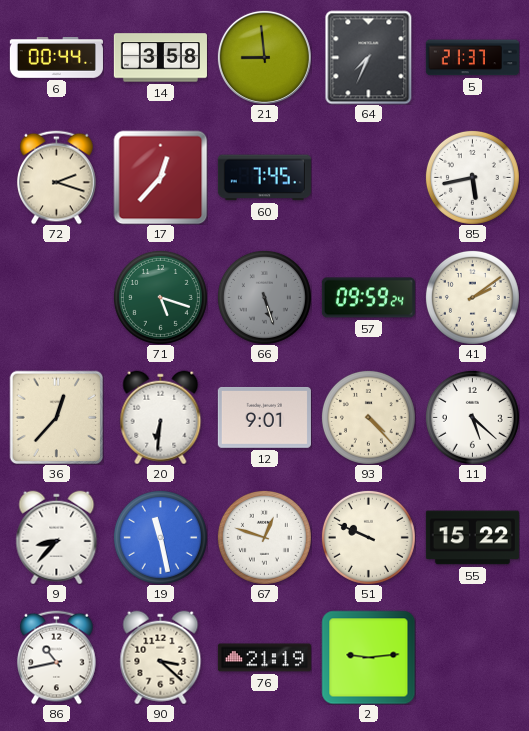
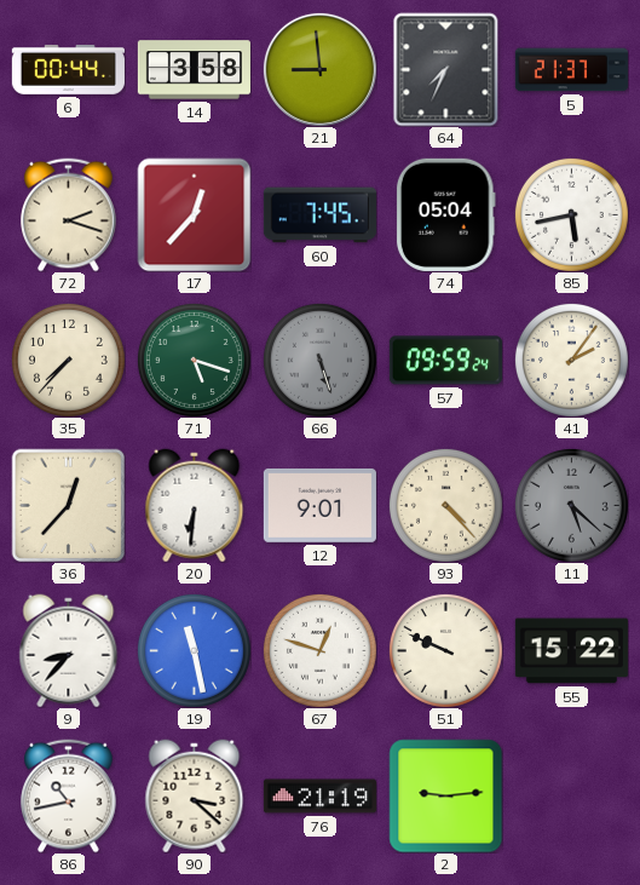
74: none -> 05:04
35: none -> 7:37
41: 2:09 -> 2:06
11 dial: white -> grey
